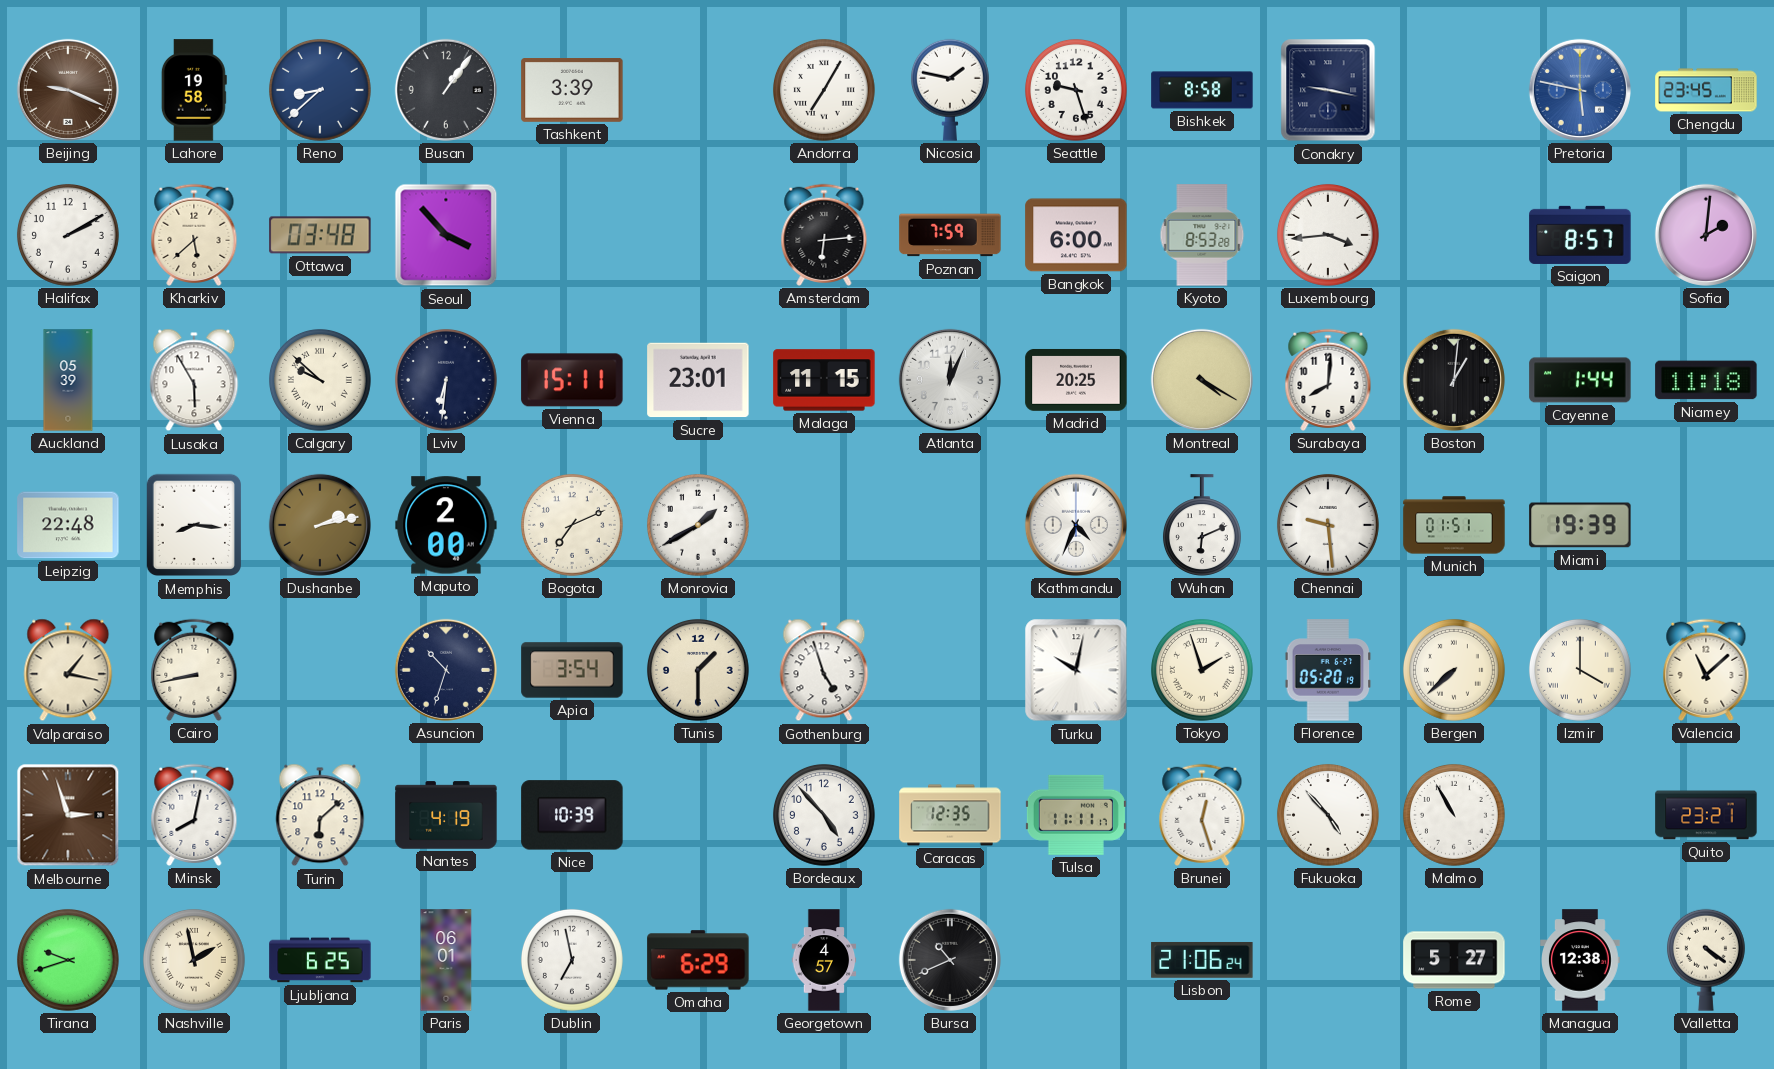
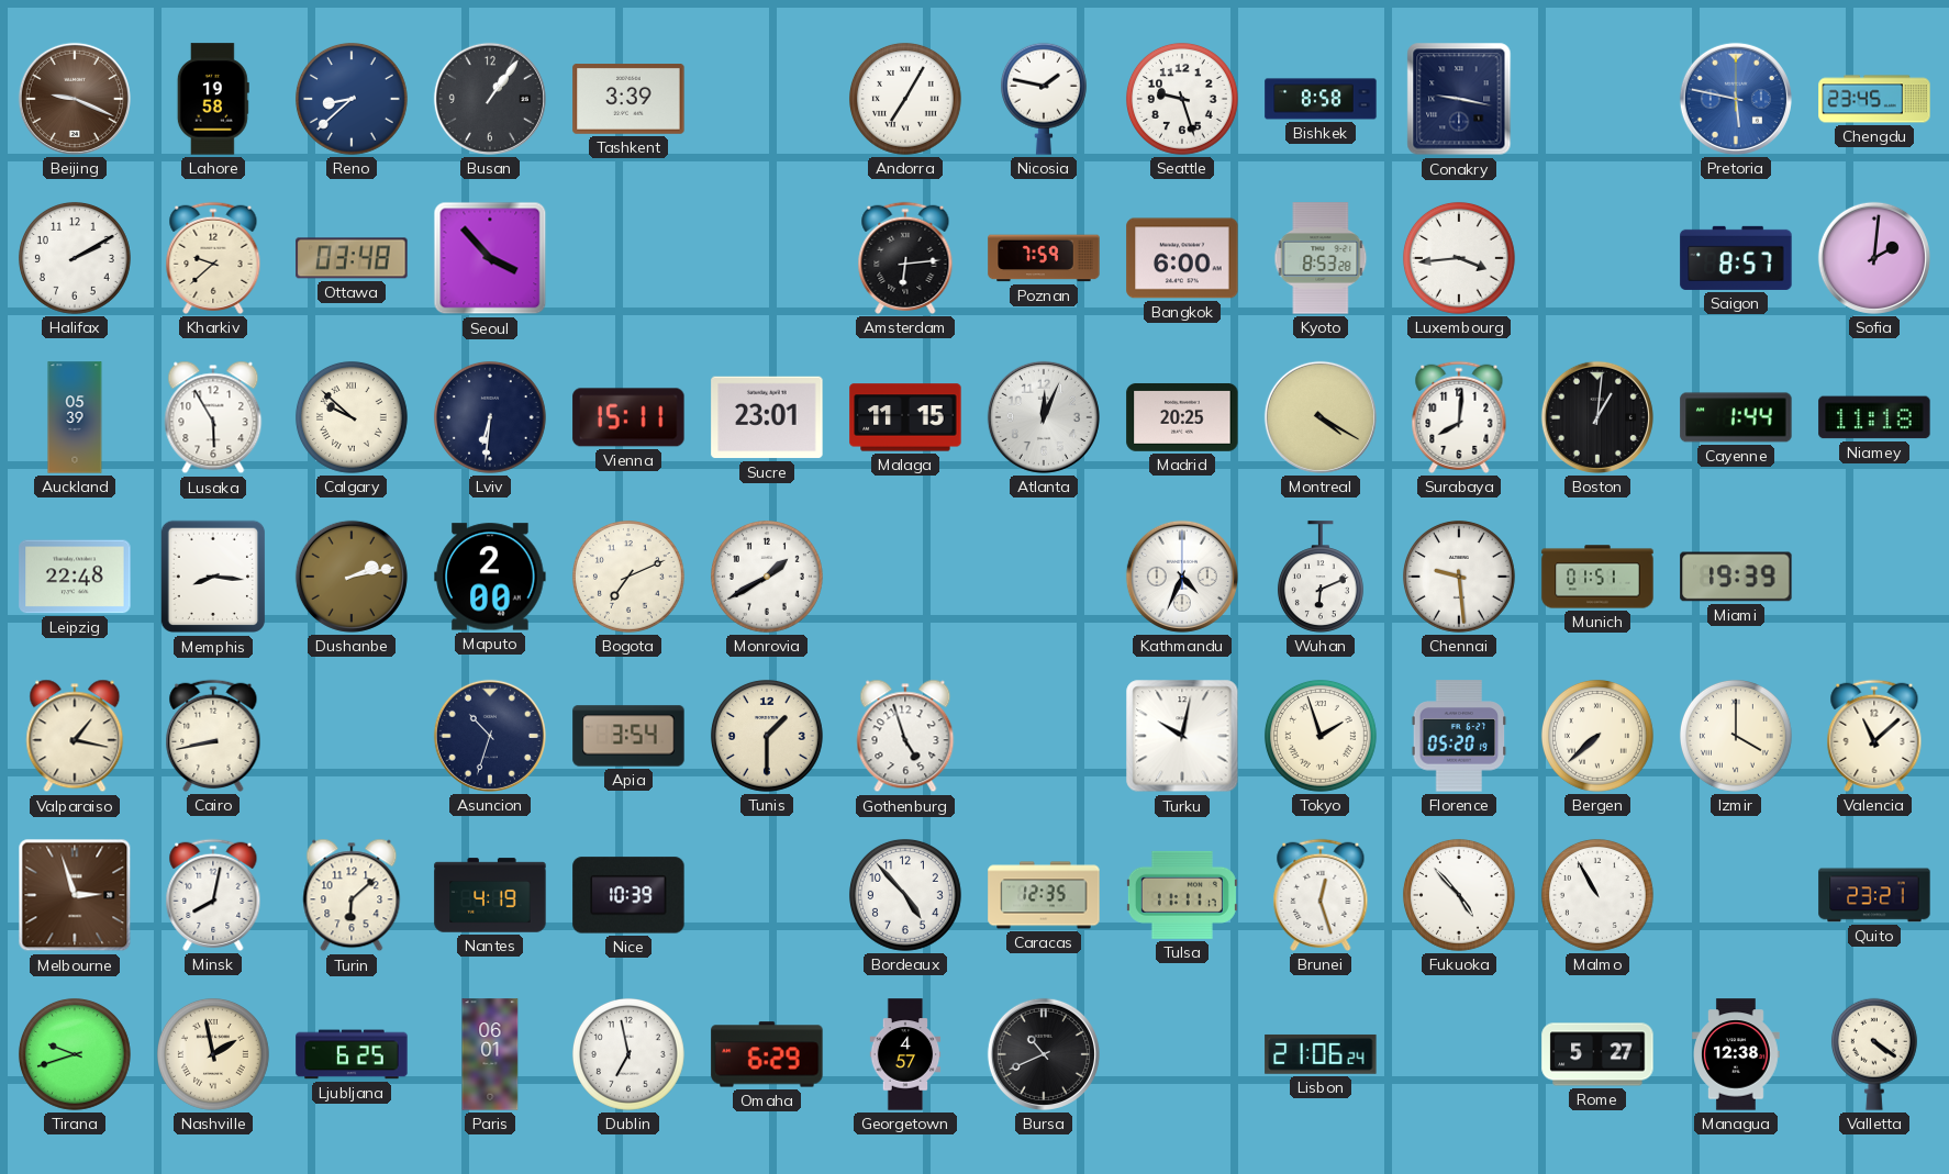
Kharkiv: 5:38 -> 9:38
